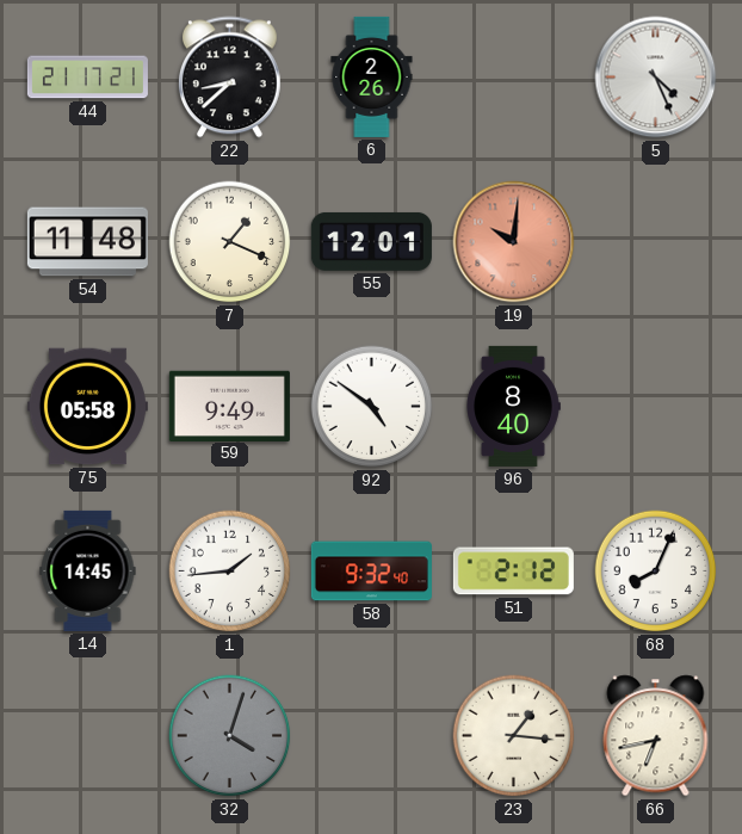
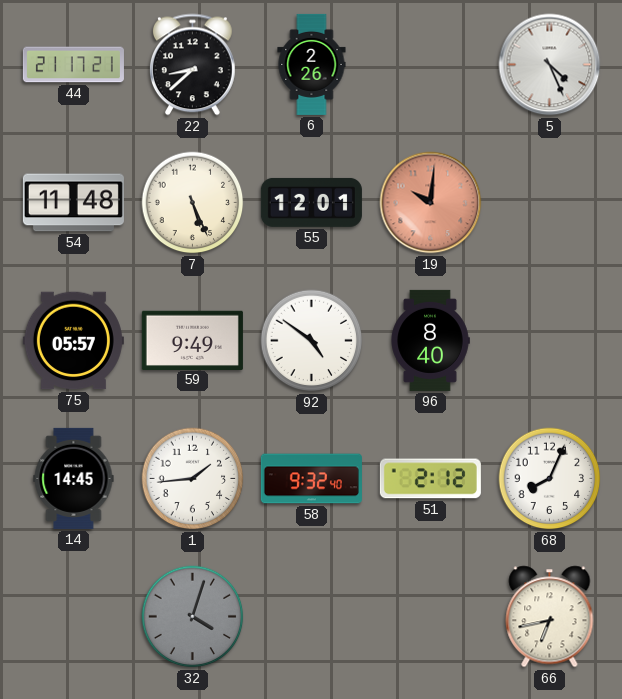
7: 1:19 -> 5:26
75: 05:58 -> 05:57
23: 1:16 -> none
